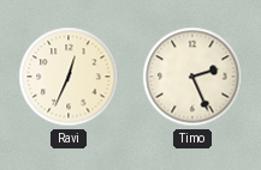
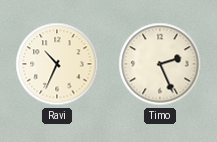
Ravi: 12:34 -> 10:34
